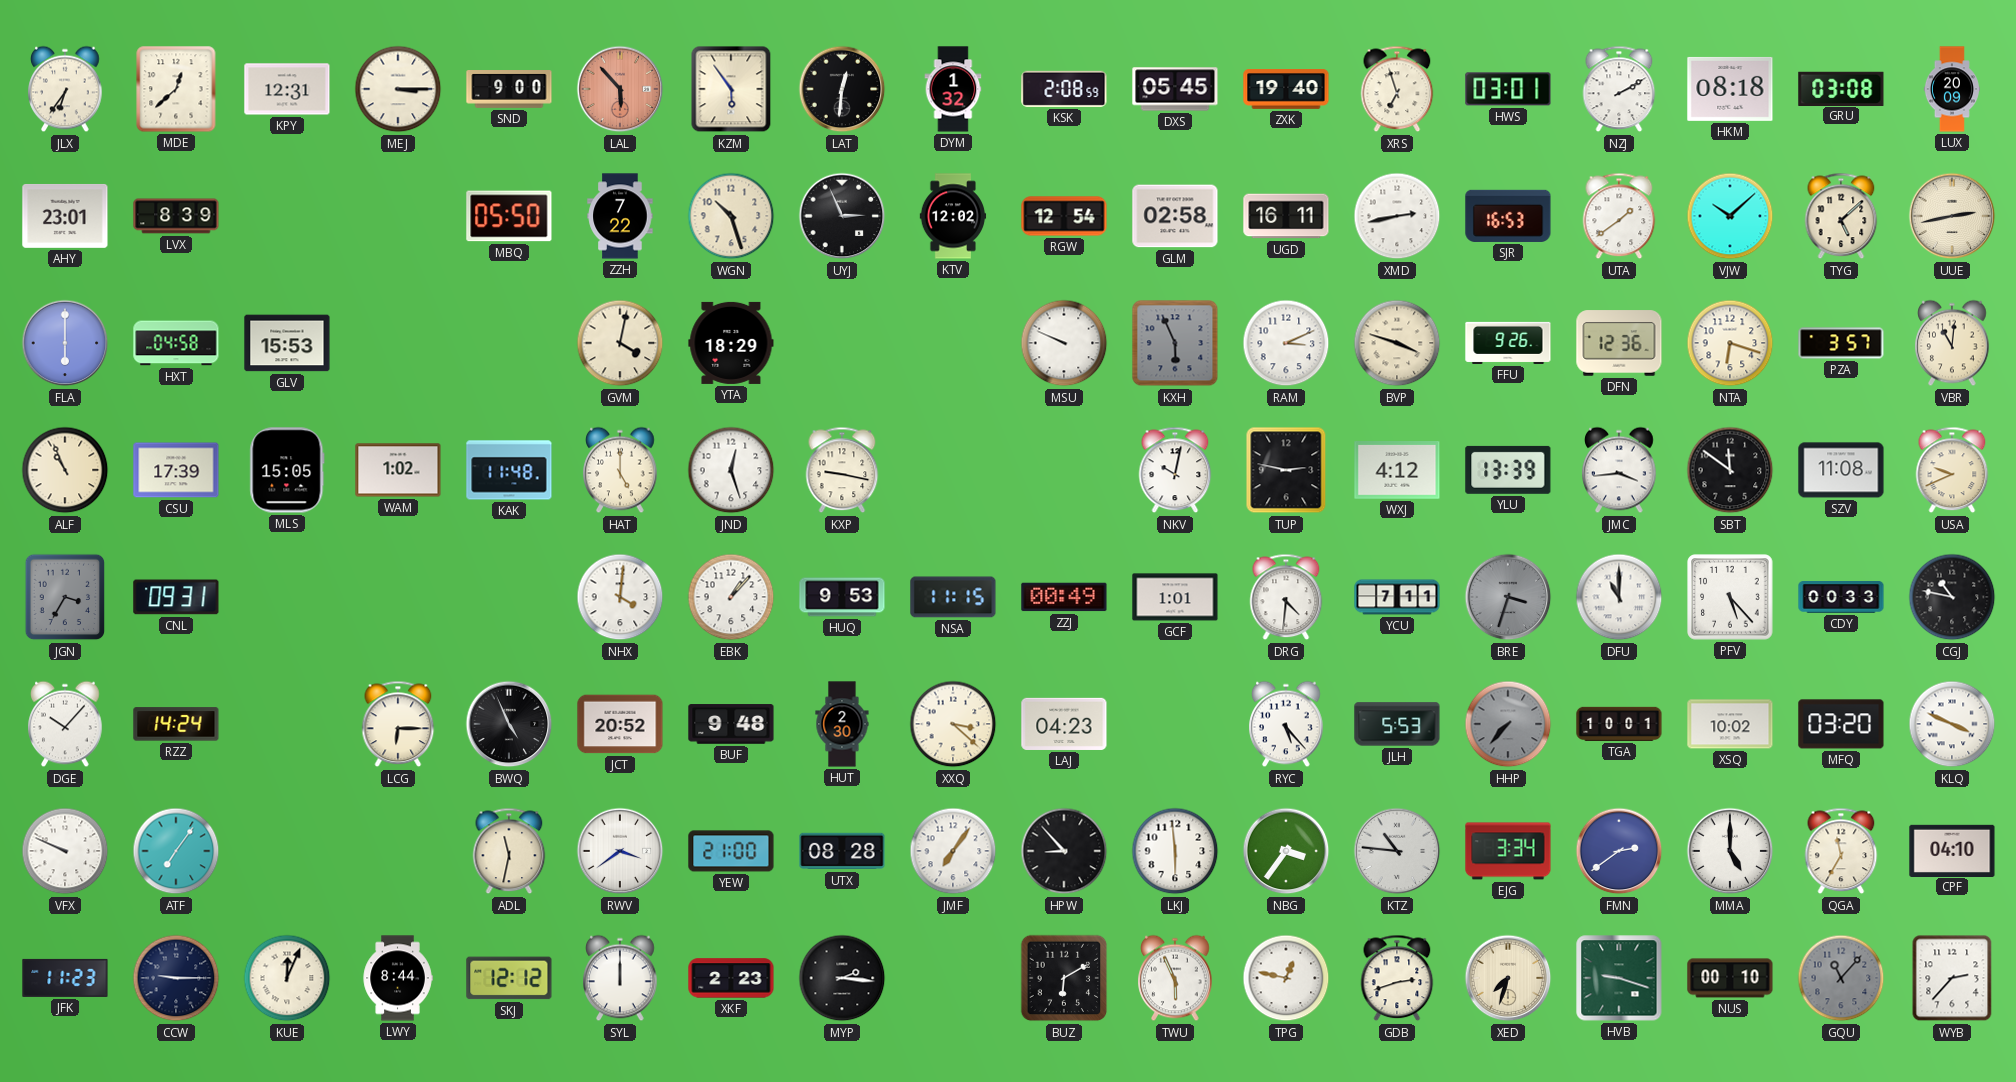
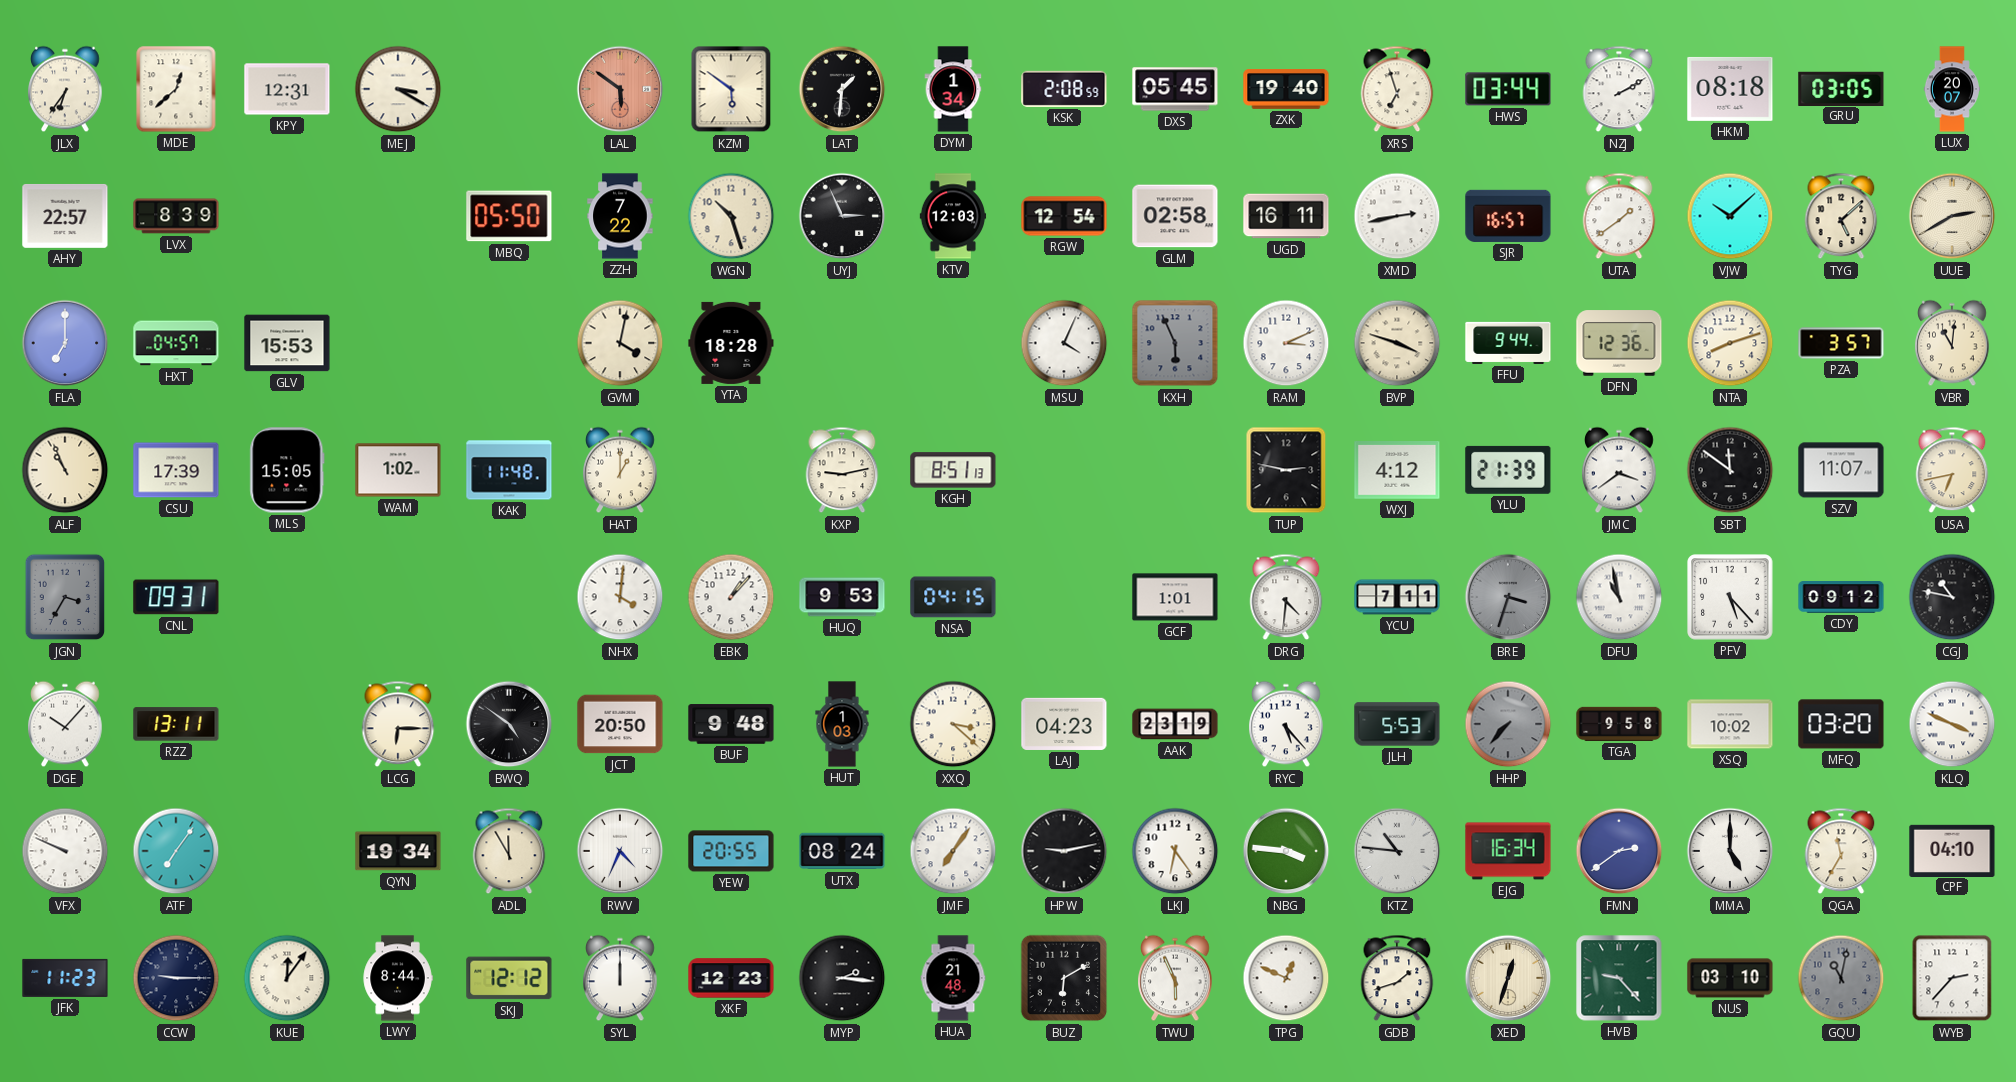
MEJ: 3:15 -> 3:20
SND: 9:00 -> none
LAL: 5:53 -> 5:51
KZM: 5:54 -> 5:51
LAT: 12:31 -> 1:31
DYM: 1:32 -> 1:34
HWS: 03:01 -> 03:44
GRU: 03:08 -> 03:05
LUX: 20:09 -> 20:07
AHY: 23:01 -> 22:57
KTV: 12:02 -> 12:03
SJR: 16:53 -> 16:57
UUE: 2:43 -> 2:40
FLA: 6:00 -> 7:00
HXT: 04:58 -> 04:57
YTA: 18:29 -> 18:28
MSU: 9:49 -> 4:04
FFU: 9:26 -> 9:44
NTA: 6:18 -> 8:12
HAT: 5:00 -> 1:00
JND: 12:27 -> none
KXP: 9:17 -> 9:13
KGH: none -> 8:51
NKV: 10:02 -> none
YLU: 13:39 -> 21:39
JMC: 3:44 -> 3:39
SZV: 11:08 -> 11:07
USA: 9:41 -> 6:43
NSA: 11:15 -> 04:15
ZZJ: 00:49 -> none
DFU: 11:00 -> 10:58
CDY: 00:33 -> 09:12
RZZ: 14:24 -> 13:11
BWQ: 4:56 -> 4:51
JCT: 20:52 -> 20:50
HUT: 2:30 -> 1:03
AAK: none -> 23:19
TGA: 10:01 -> 9:58
QYN: none -> 19:34
ADL: 11:32 -> 11:55
RWV: 3:39 -> 4:34
YEW: 21:00 -> 20:55
UTX: 08:28 -> 08:24
HPW: 8:53 -> 9:13
LKJ: 5:59 -> 6:24
NBG: 3:36 -> 3:46
EJG: 3:34 -> 16:34
KUE: 12:04 -> 12:06
XKF: 2:23 -> 12:23
HUA: none -> 21:48
TPG: 12:47 -> 12:49
GDB: 2:42 -> 1:42
XED: 7:33 -> 12:33
HVB: 9:18 -> 9:23
NUS: 00:10 -> 03:10
GQU: 11:07 -> 11:02
